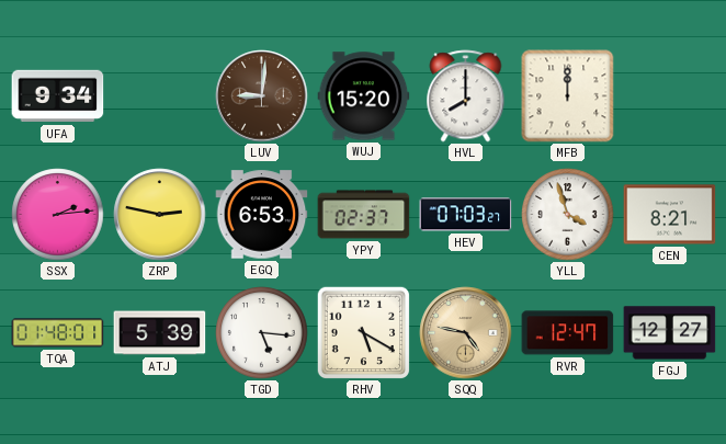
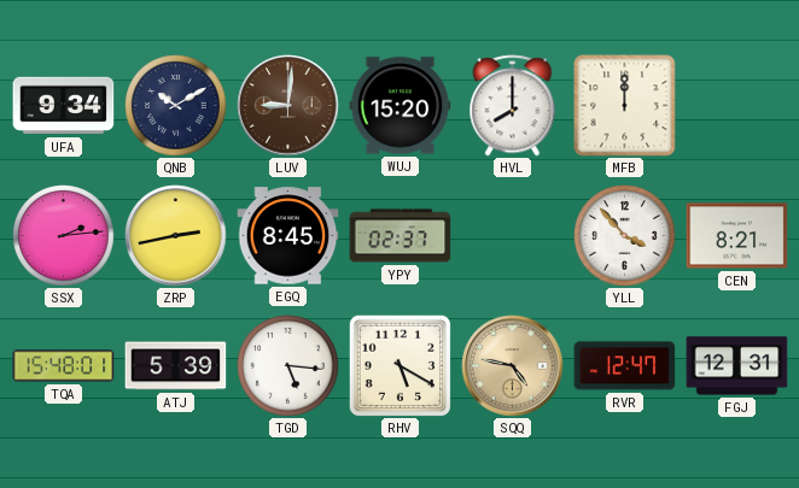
QNB: none -> 10:10
ZRP: 2:47 -> 2:43
EGQ: 6:53 -> 8:45
HEV: 07:03 -> none
YLL: 3:57 -> 3:53
TQA: 01:48 -> 15:48
FGJ: 12:27 -> 12:31
